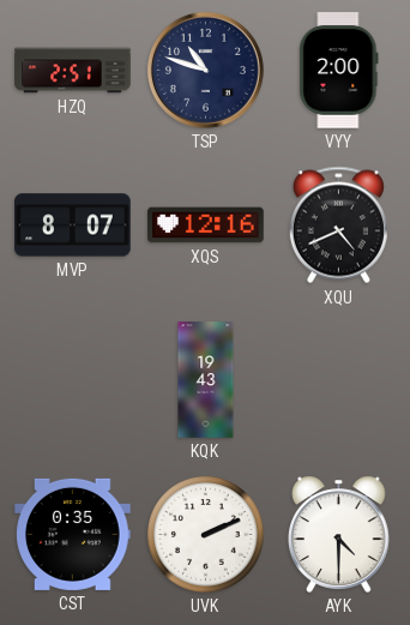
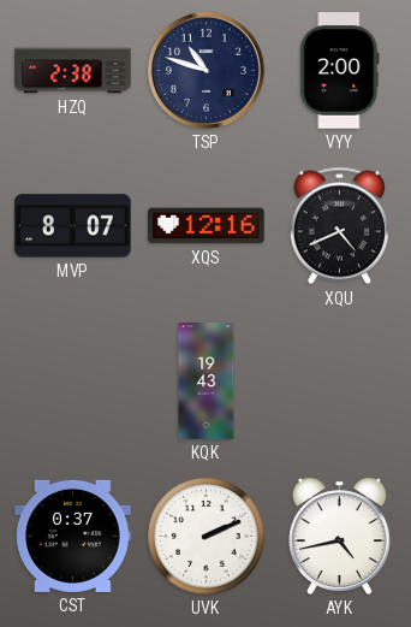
HZQ: 2:51 -> 2:38
CST: 0:35 -> 0:37
AYK: 4:30 -> 4:43
